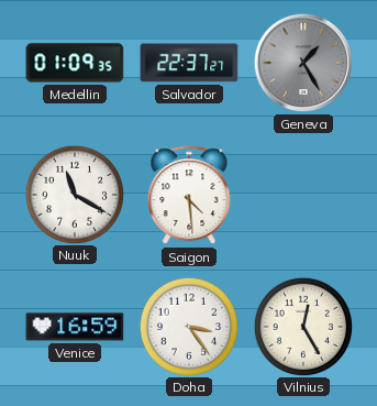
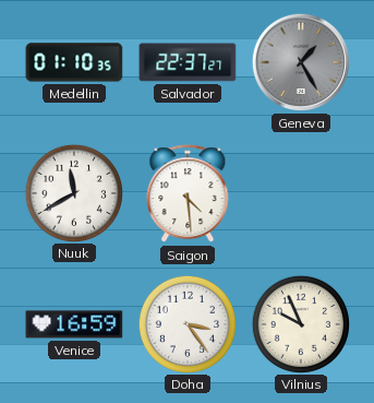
Medellin: 01:09 -> 01:10
Nuuk: 11:20 -> 11:40
Vilnius: 12:25 -> 9:56
